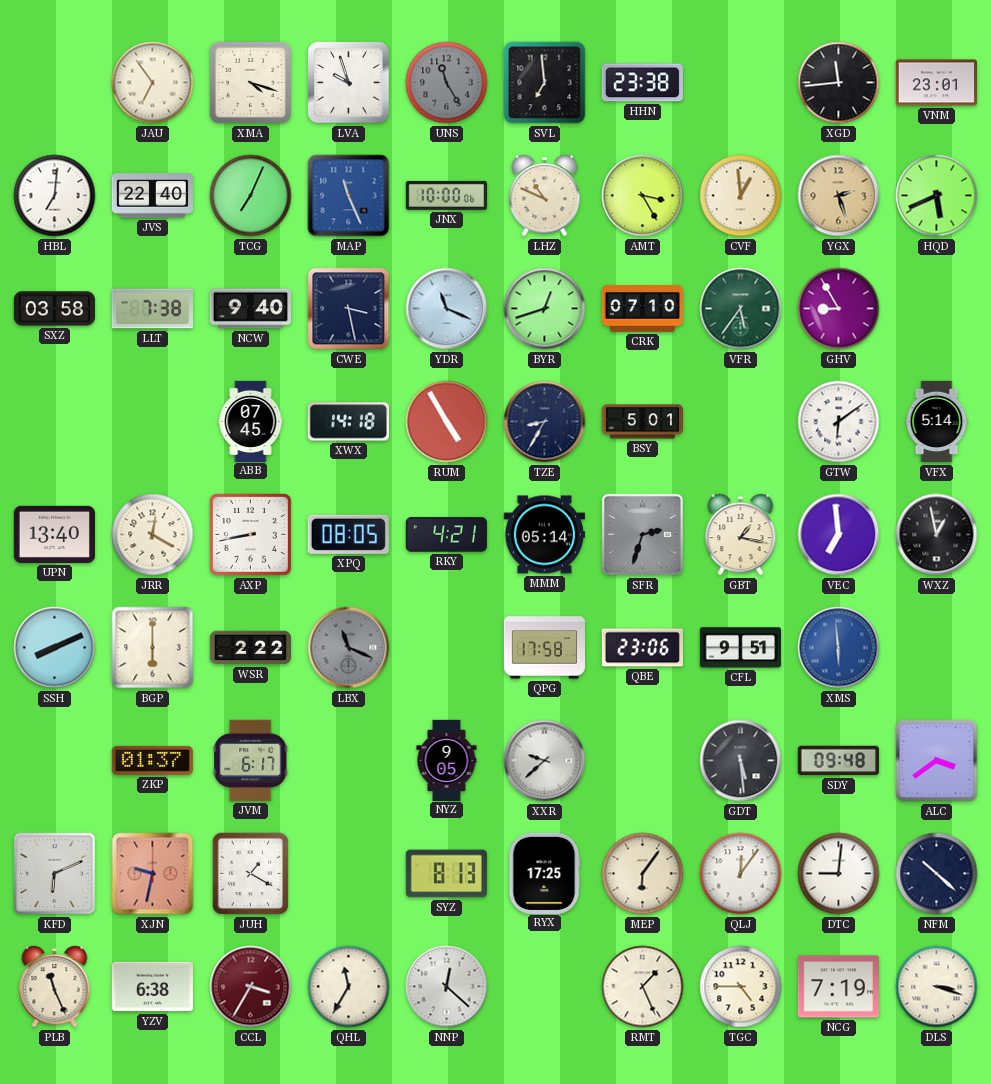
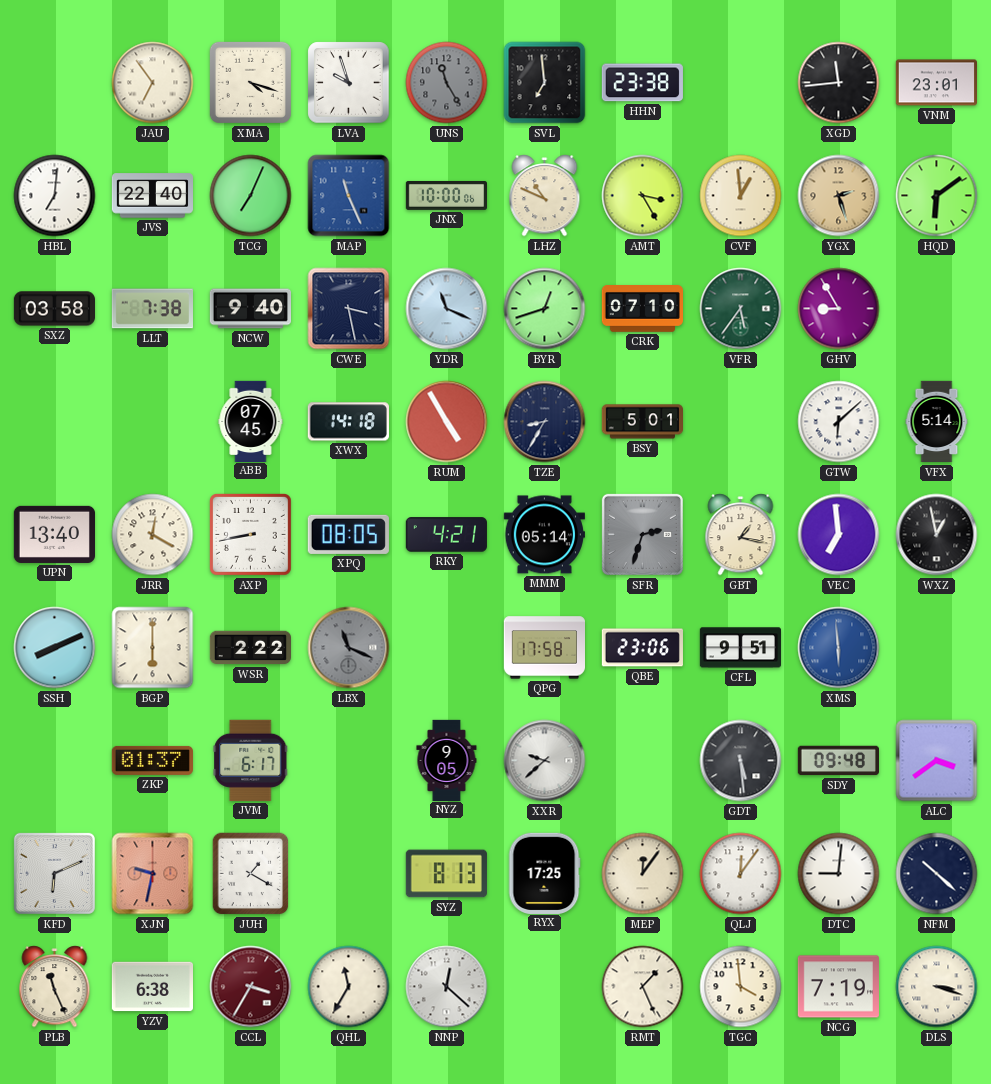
HQD: 5:41 -> 6:09
GTW: 6:09 -> 6:08
MEP: 6:06 -> 12:06
TGC: 4:45 -> 3:59
